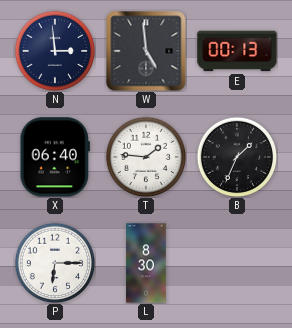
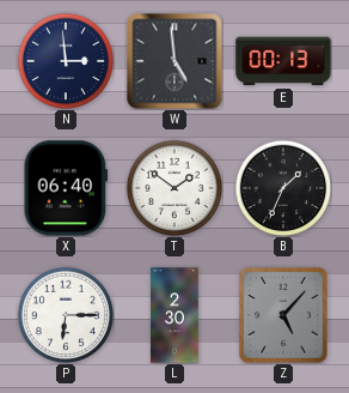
T: 1:46 -> 1:51
L: 8:30 -> 2:30
Z: none -> 5:07
